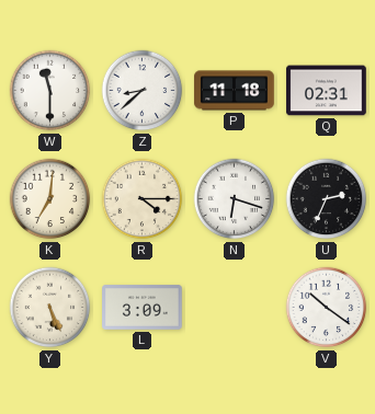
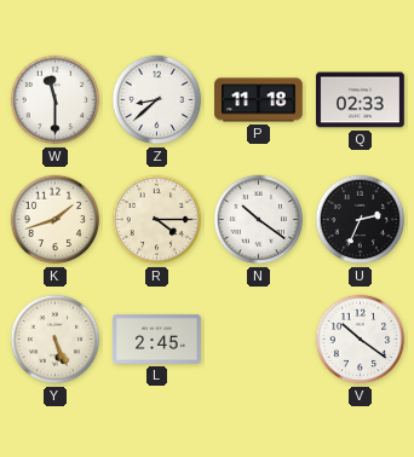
Q: 02:31 -> 02:33
K: 7:01 -> 1:42
N: 6:18 -> 10:21
L: 3:09 -> 2:45
